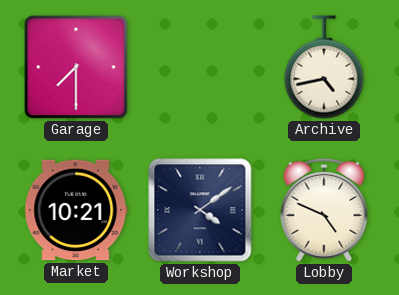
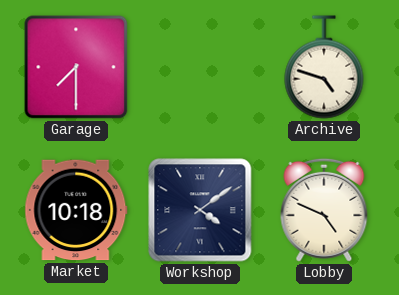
Archive: 4:43 -> 4:48
Market: 10:21 -> 10:18
